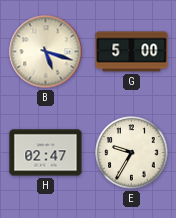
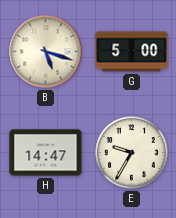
H: 02:47 -> 14:47
